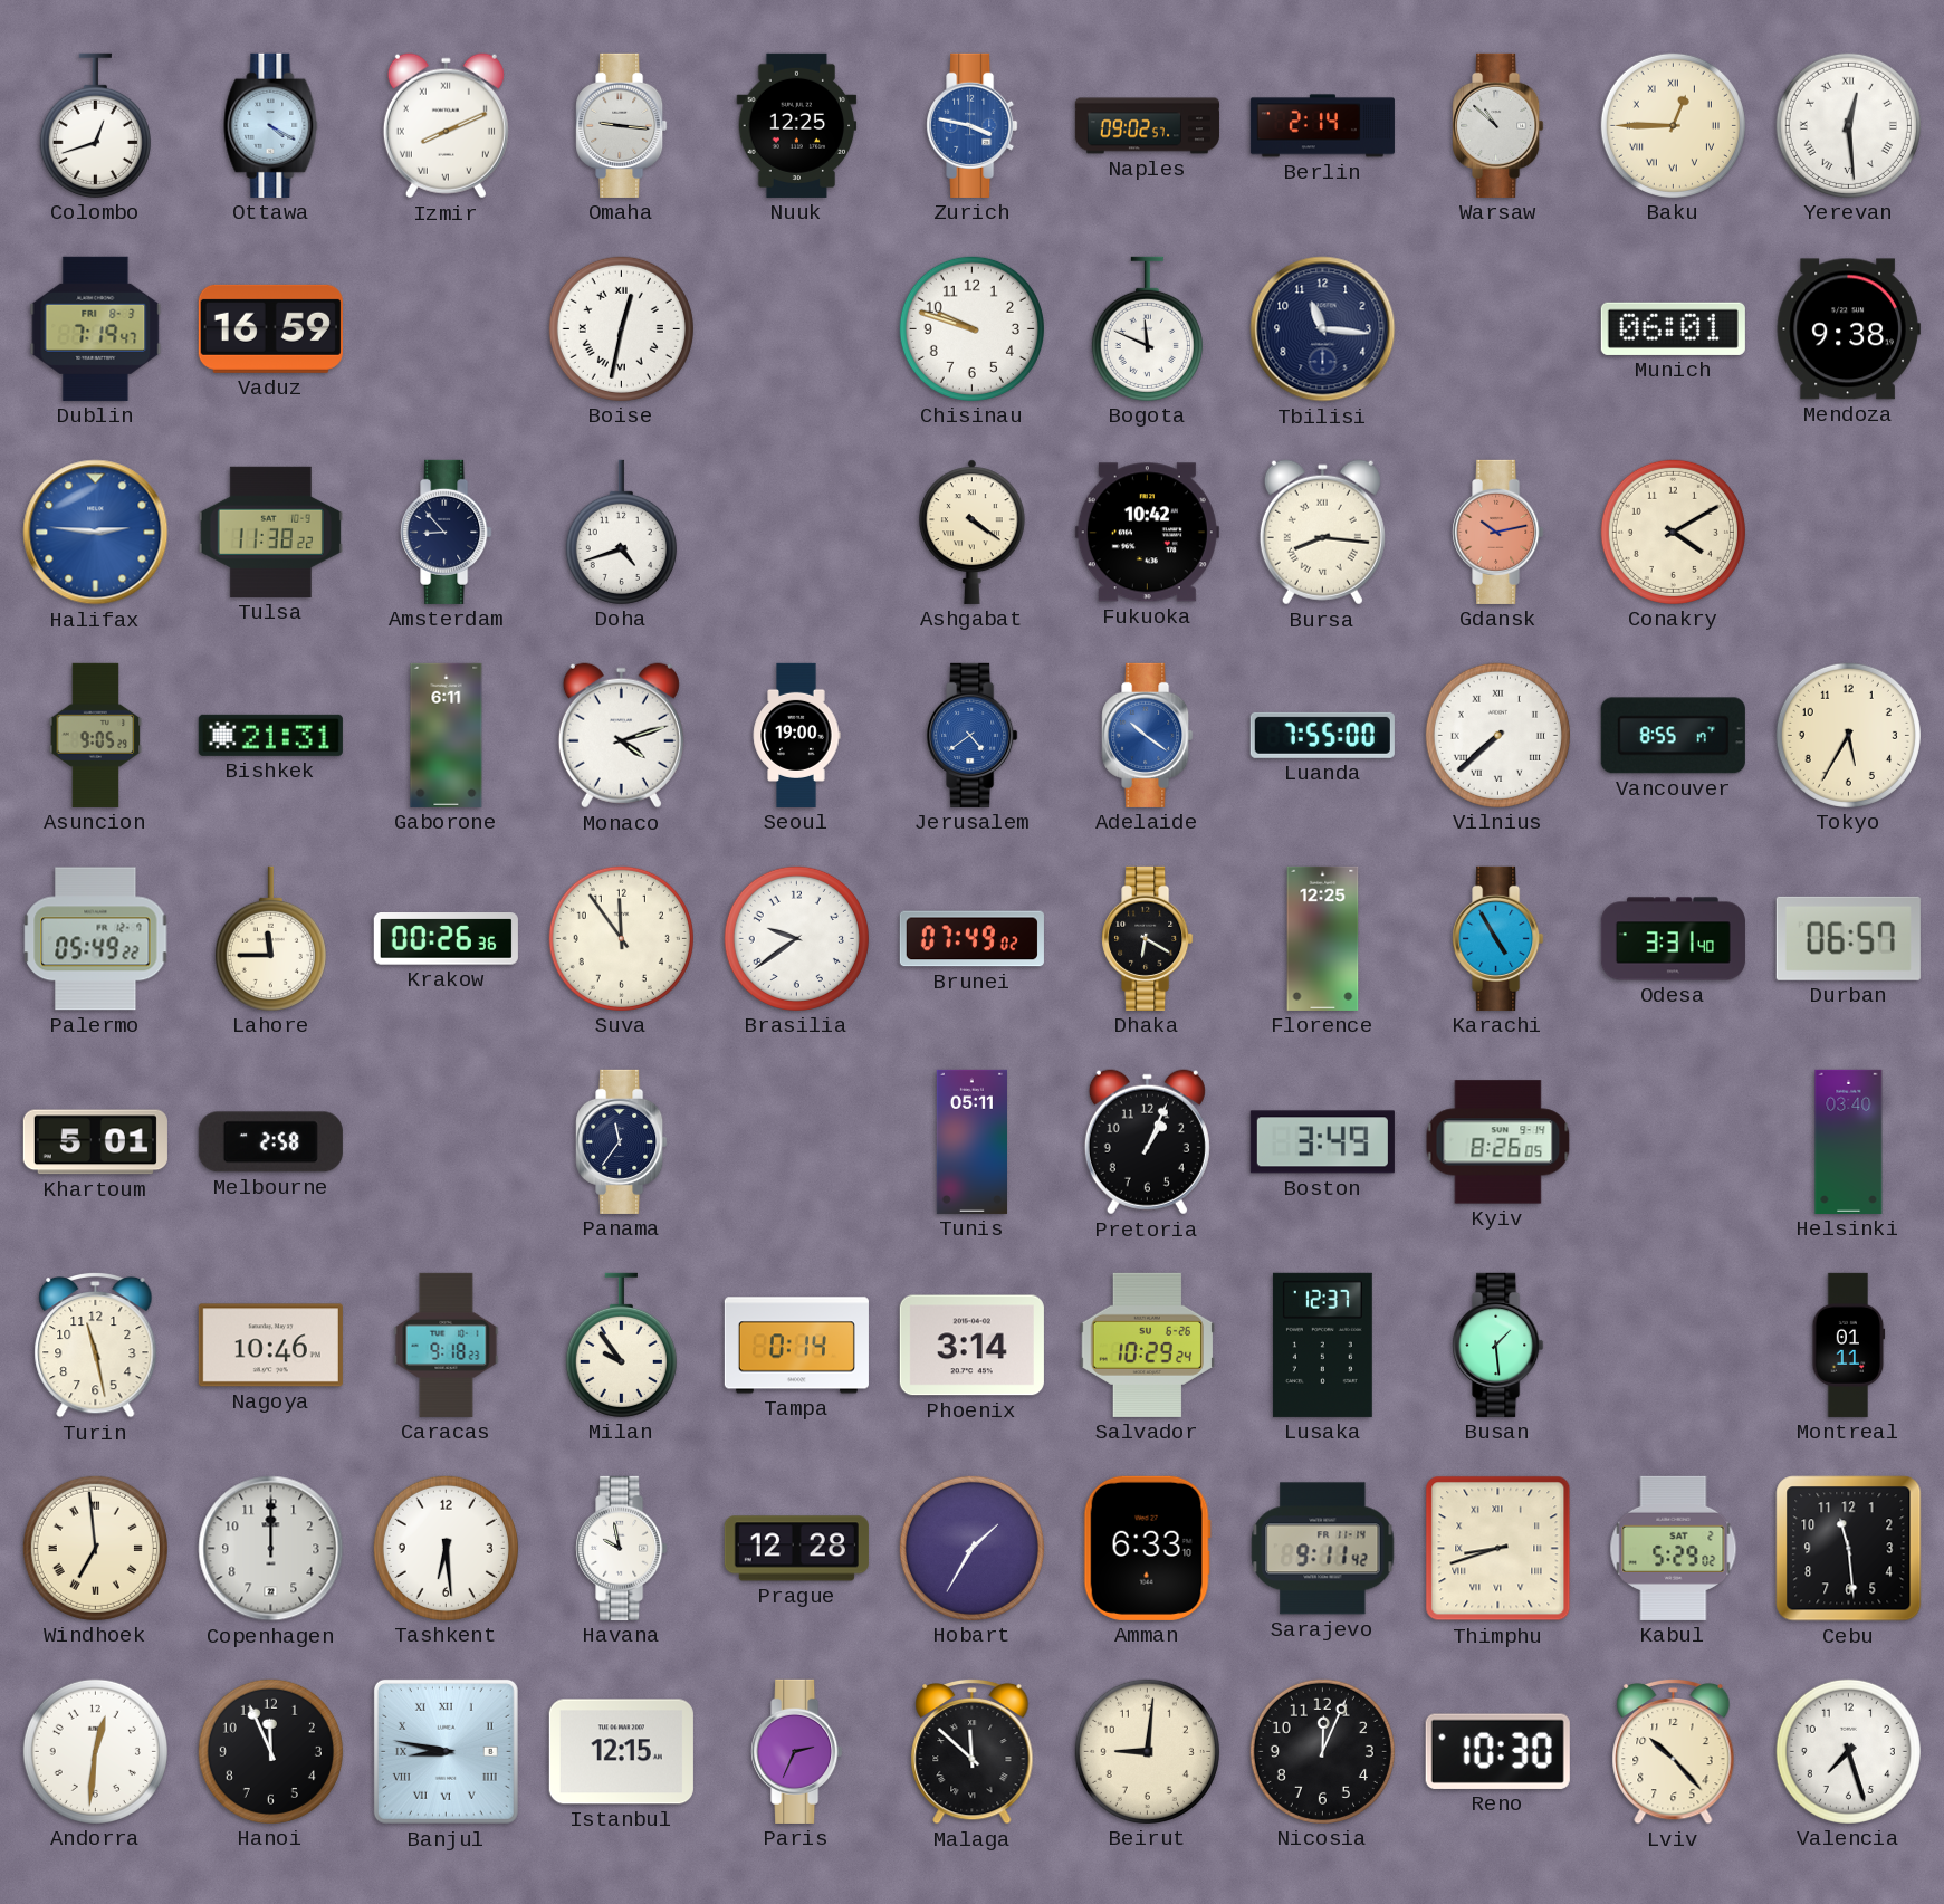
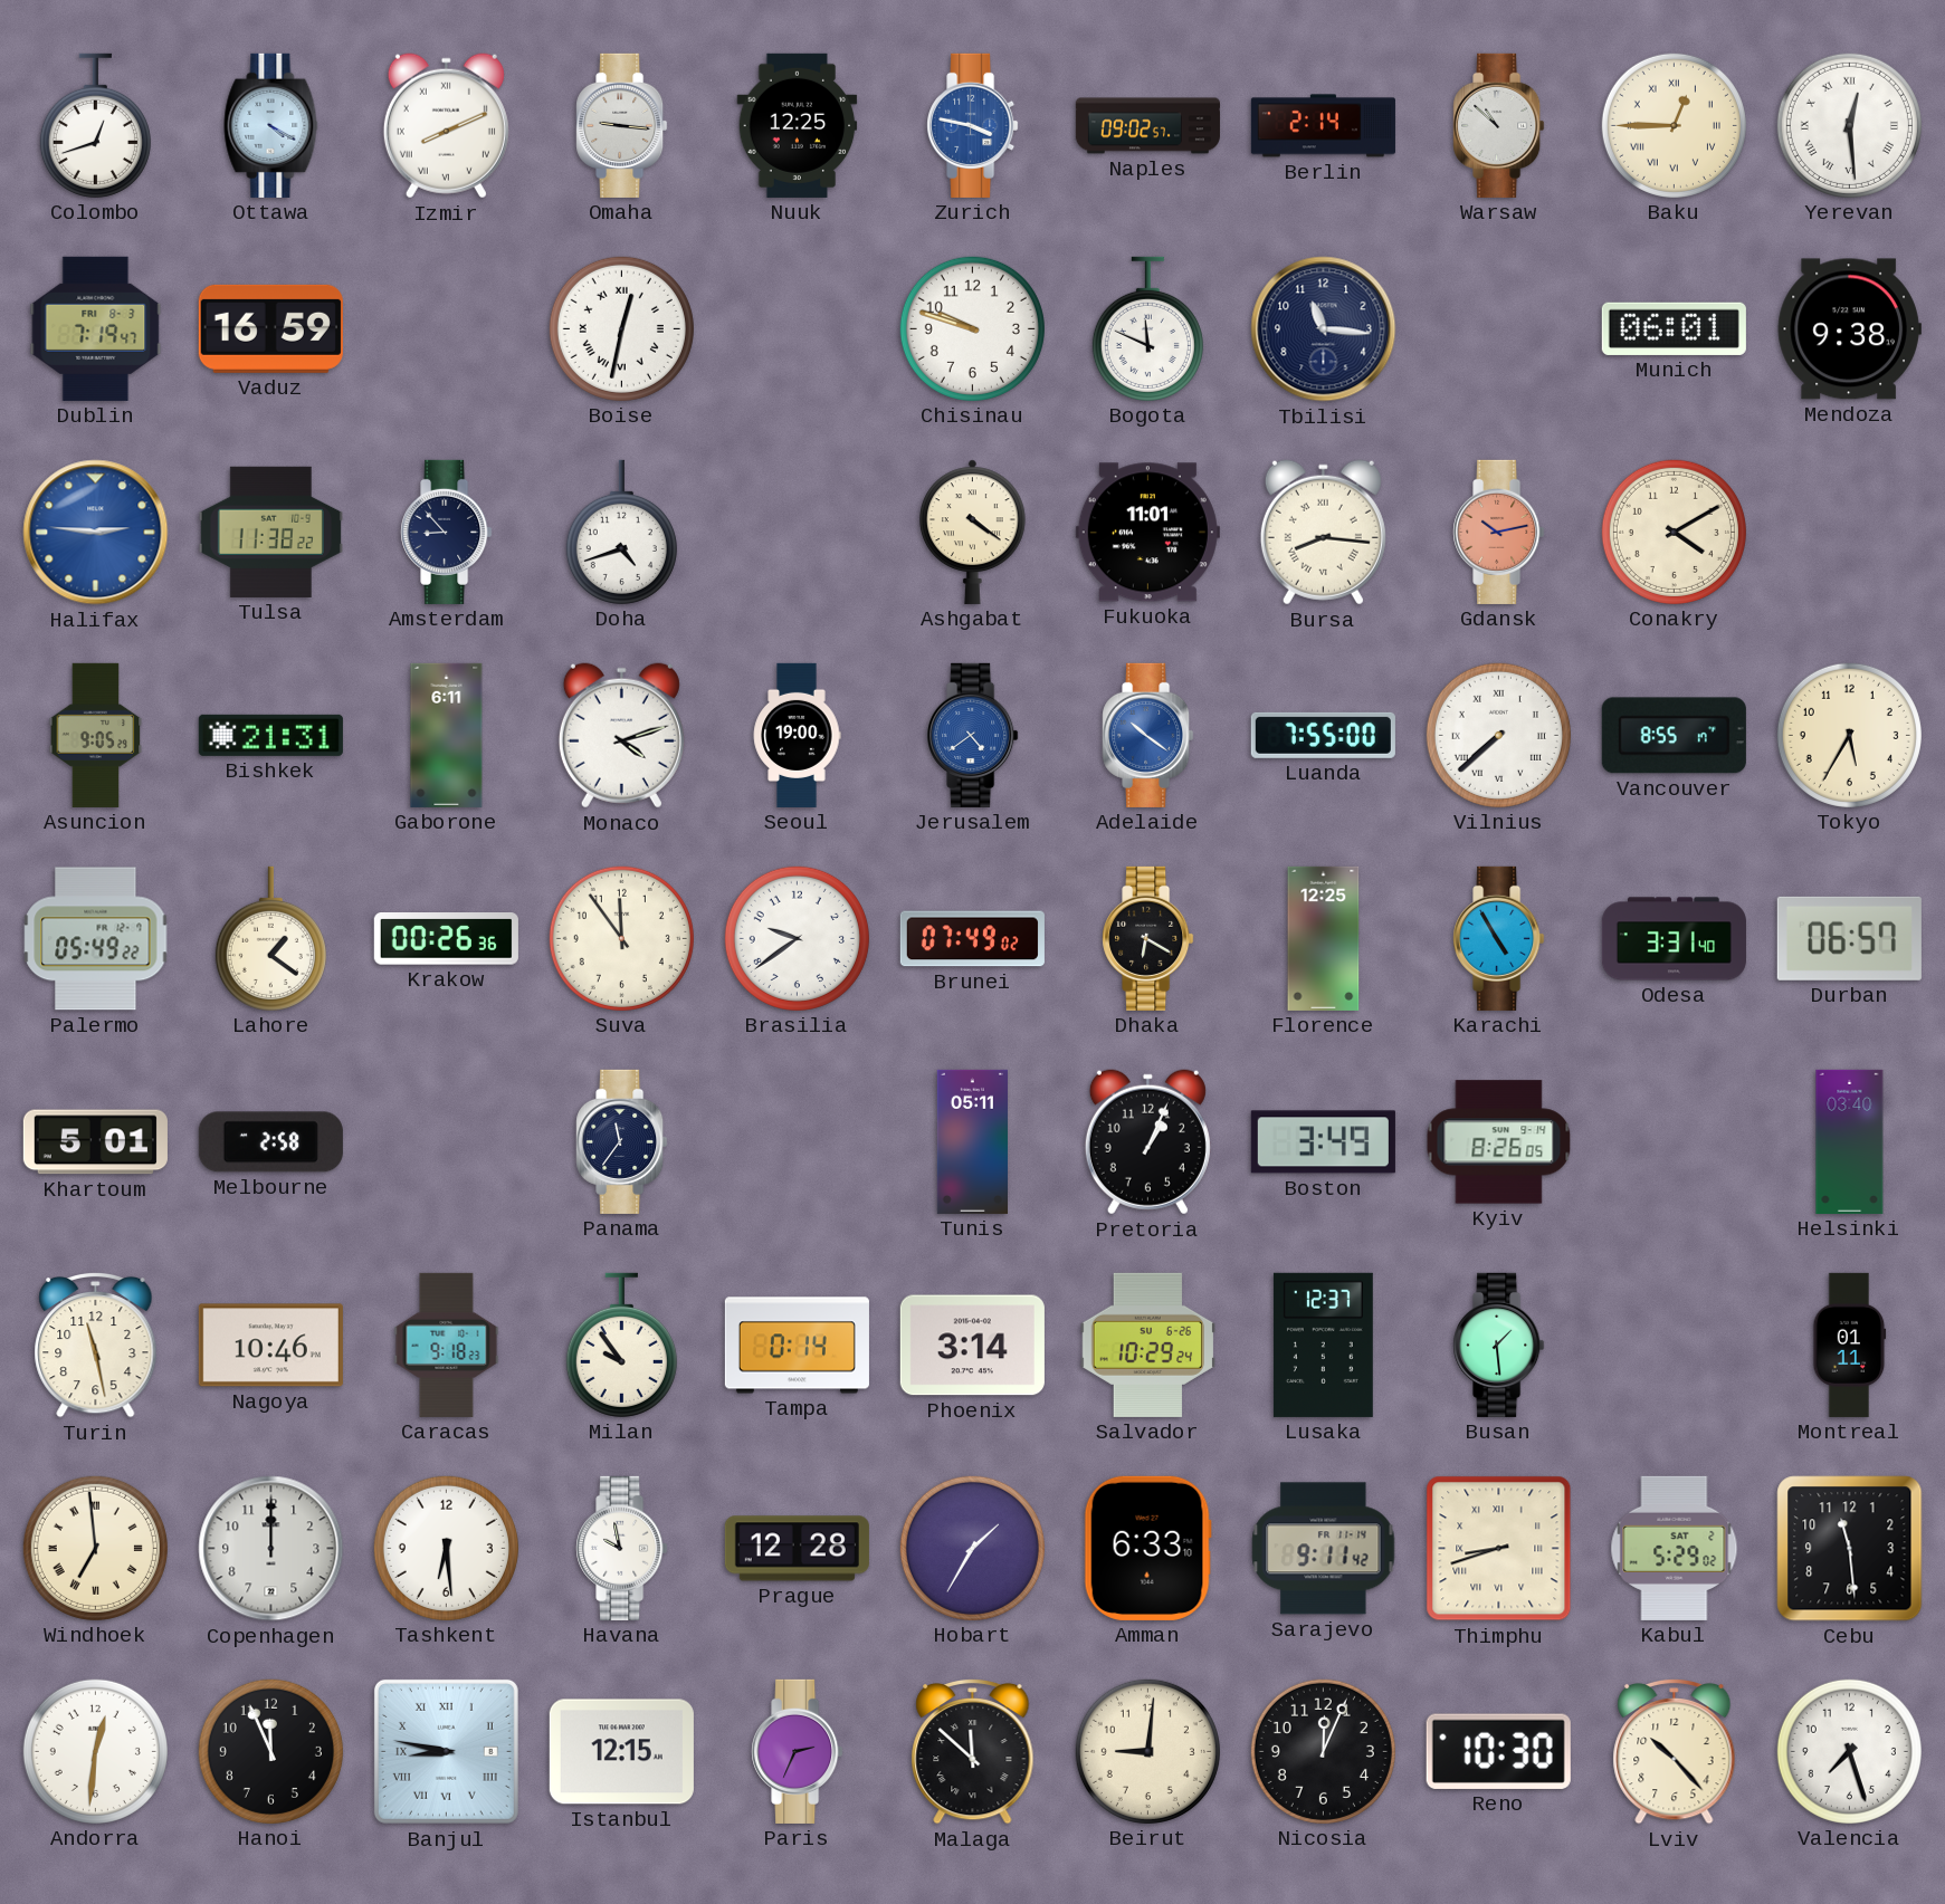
Fukuoka: 10:42 -> 11:01
Lahore: 11:45 -> 1:21
